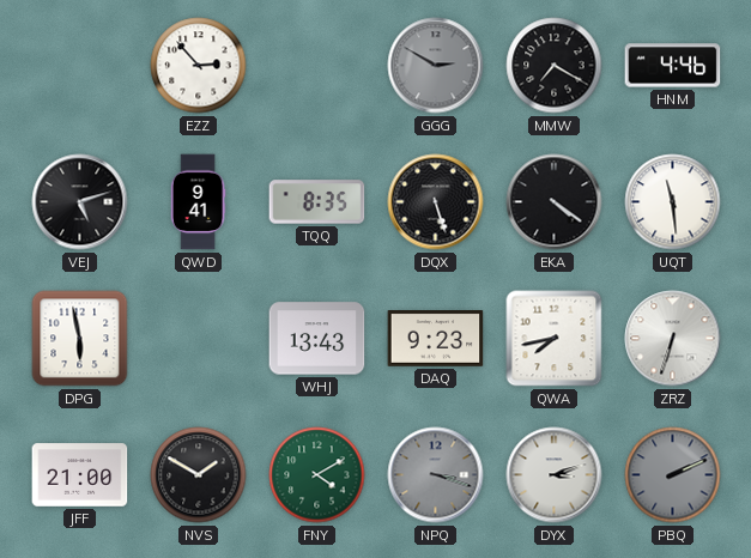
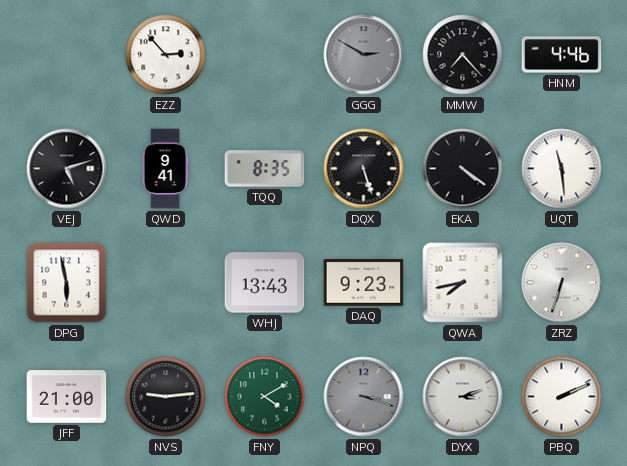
MMW: 7:20 -> 7:23
NVS: 1:50 -> 9:14
PBQ dial: grey -> white
